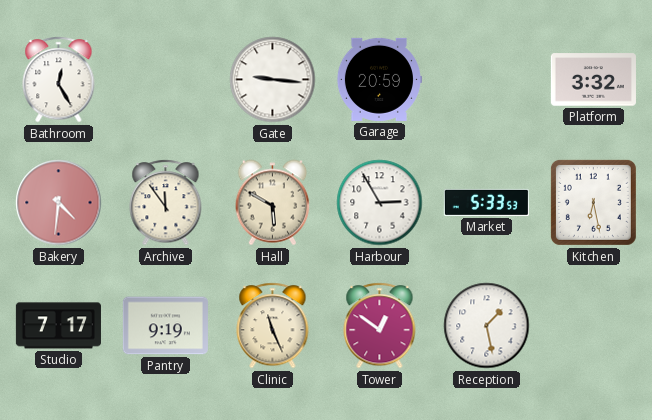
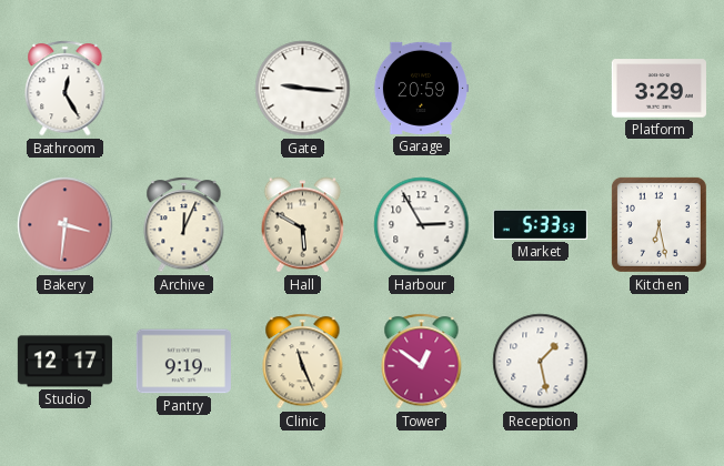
Platform: 3:32 -> 3:29
Bakery: 4:31 -> 3:31
Archive: 11:54 -> 12:04
Studio: 7:17 -> 12:17
